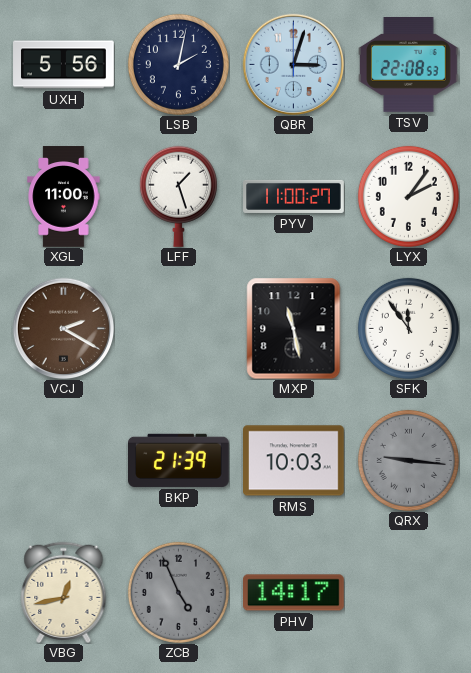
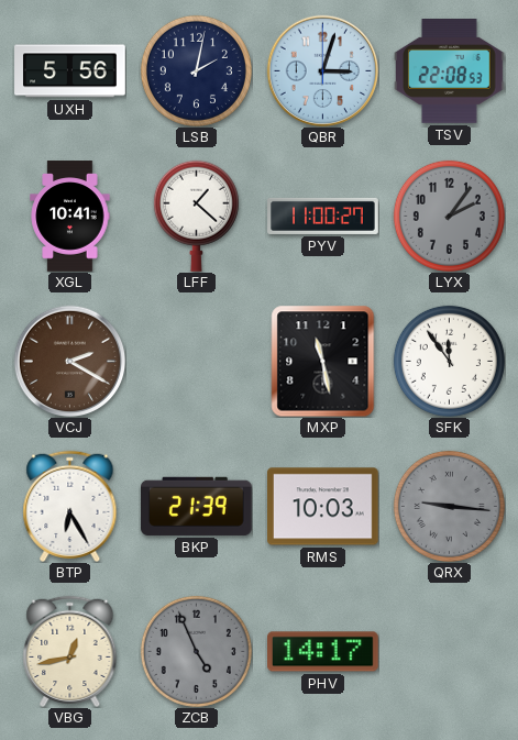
XGL: 11:00 -> 10:41
LFF: 1:27 -> 1:22
LYX dial: white -> grey
BTP: none -> 6:25
